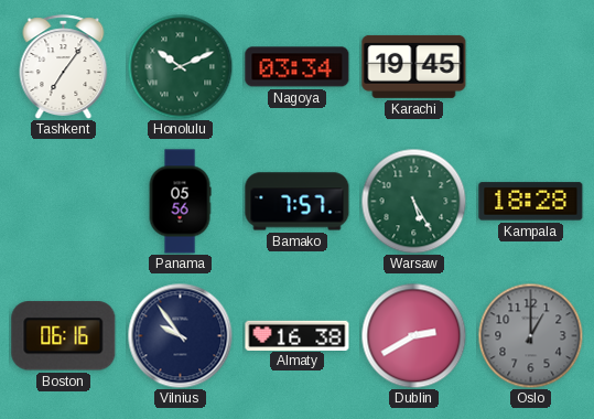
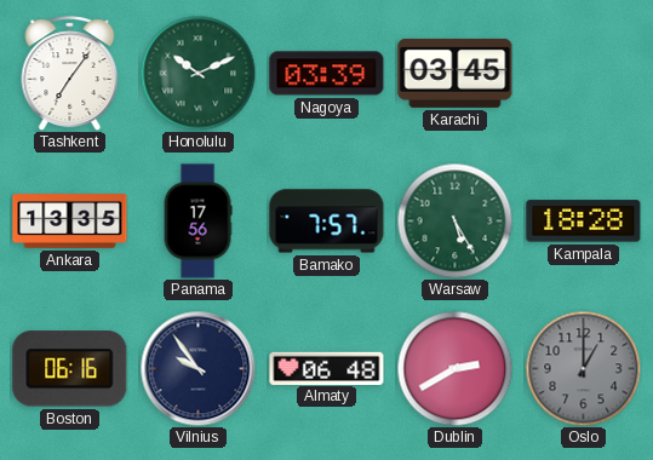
Nagoya: 03:34 -> 03:39
Karachi: 19:45 -> 03:45
Ankara: none -> 13:35
Panama: 05:56 -> 17:56
Almaty: 16:38 -> 06:48
